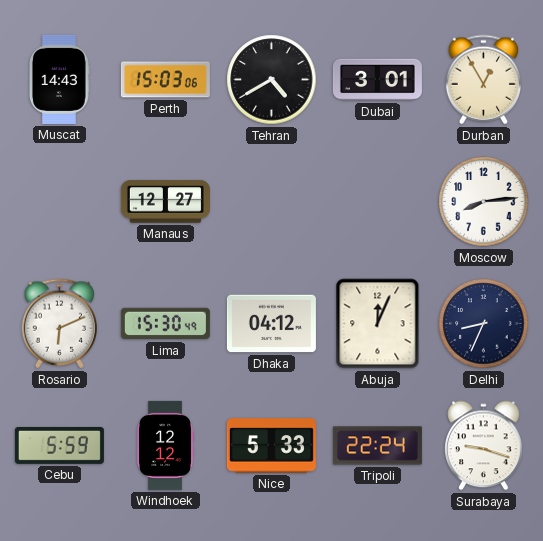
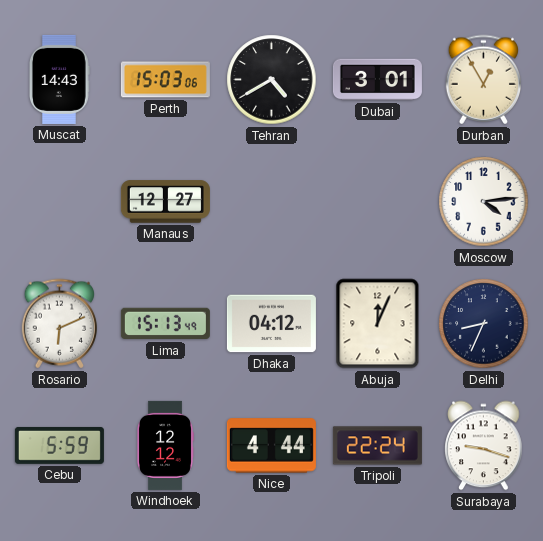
Moscow: 8:14 -> 4:14
Lima: 15:30 -> 15:13
Nice: 5:33 -> 4:44
